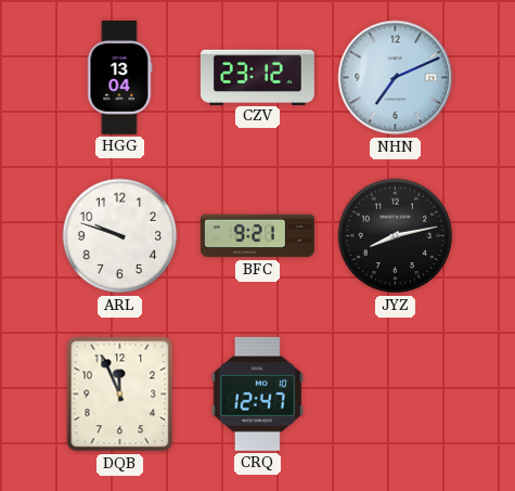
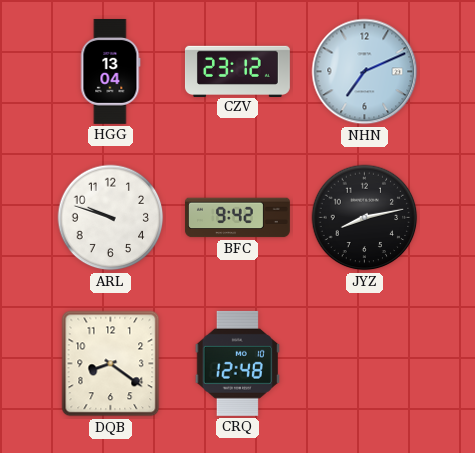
BFC: 9:21 -> 9:42
DQB: 11:56 -> 8:21
CRQ: 12:47 -> 12:48
